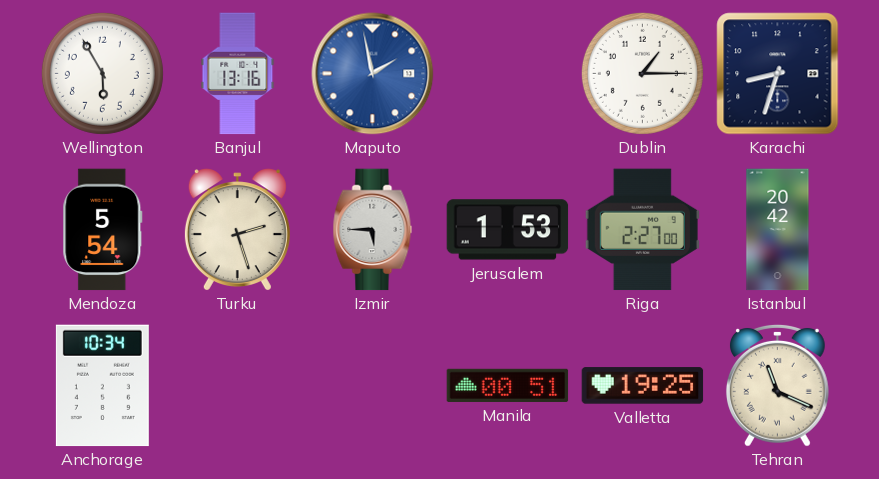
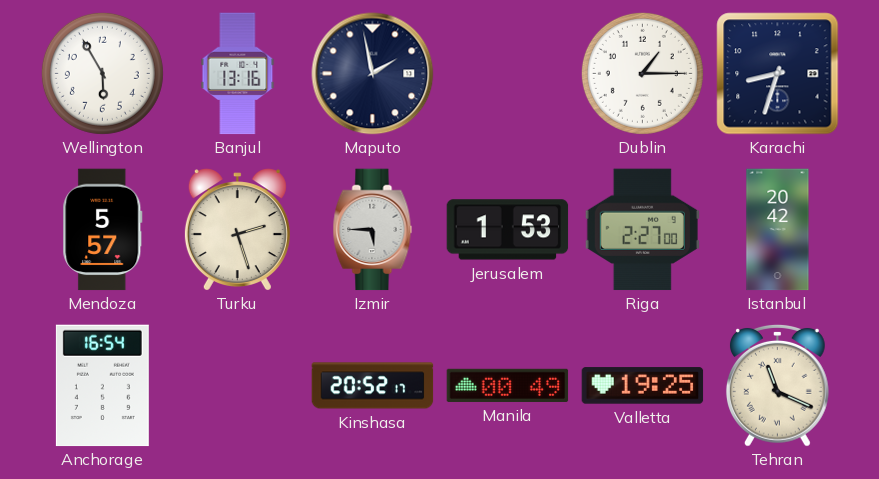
Maputo dial: blue -> navy
Mendoza: 5:54 -> 5:57
Anchorage: 10:34 -> 16:54
Kinshasa: none -> 20:52
Manila: 00:51 -> 00:49
